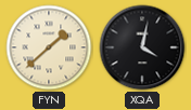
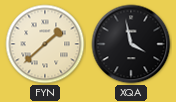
XQA: 4:02 -> 3:58
